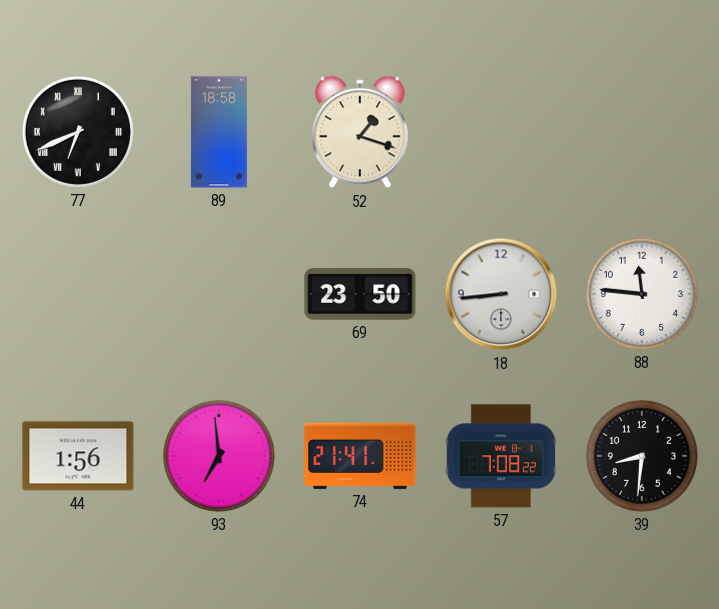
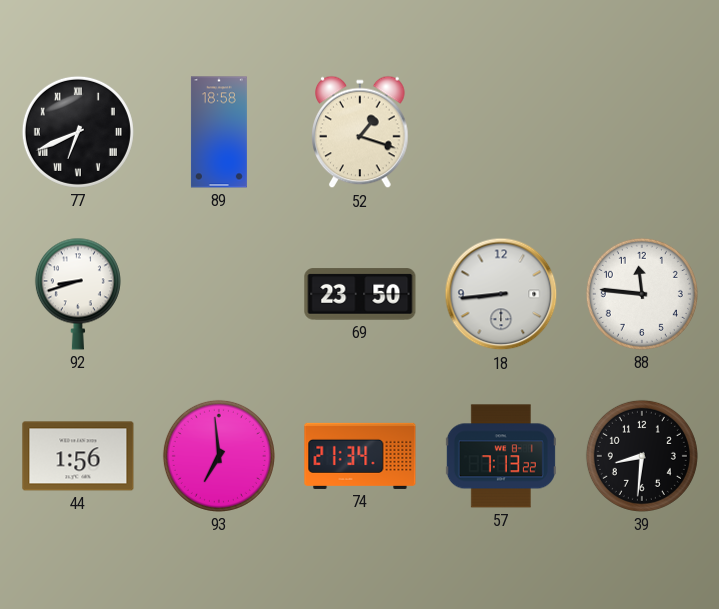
92: none -> 8:42
74: 21:41 -> 21:34
57: 7:08 -> 7:13
